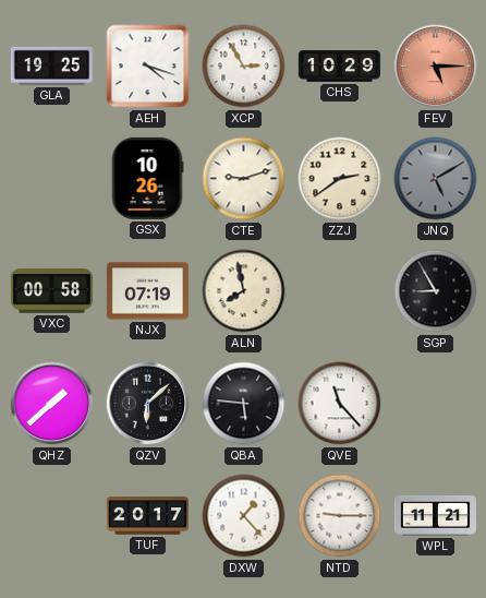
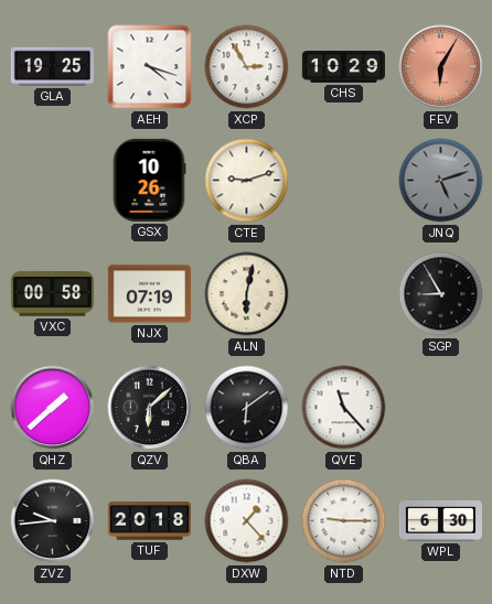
FEV: 5:15 -> 6:05
ZZJ: 2:39 -> none
JNQ: 5:10 -> 5:12
ALN: 7:58 -> 6:02
QBA: 5:46 -> 6:09
ZVZ: none -> 9:44
TUF: 20:17 -> 20:18
WPL: 11:21 -> 6:30
